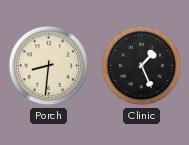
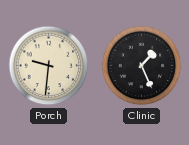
Porch: 8:31 -> 9:31
